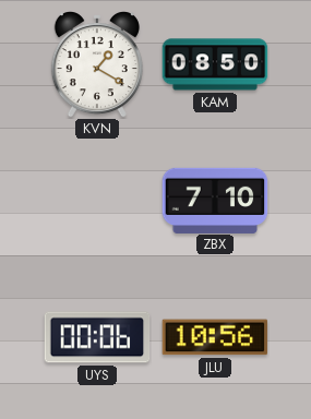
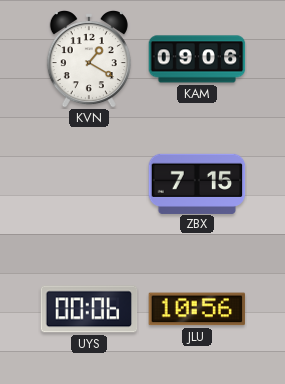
KAM: 08:50 -> 09:06
ZBX: 7:10 -> 7:15
